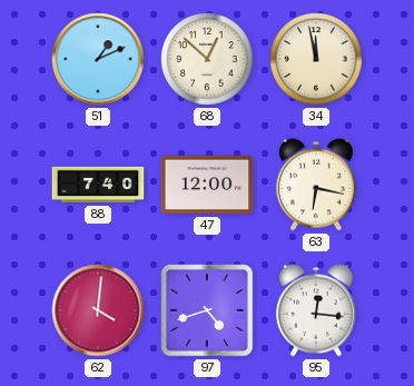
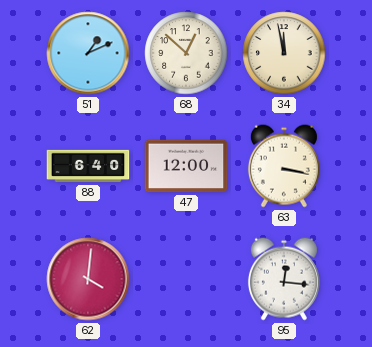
88: 7:40 -> 6:40
63: 6:17 -> 3:17
97: 4:42 -> none
